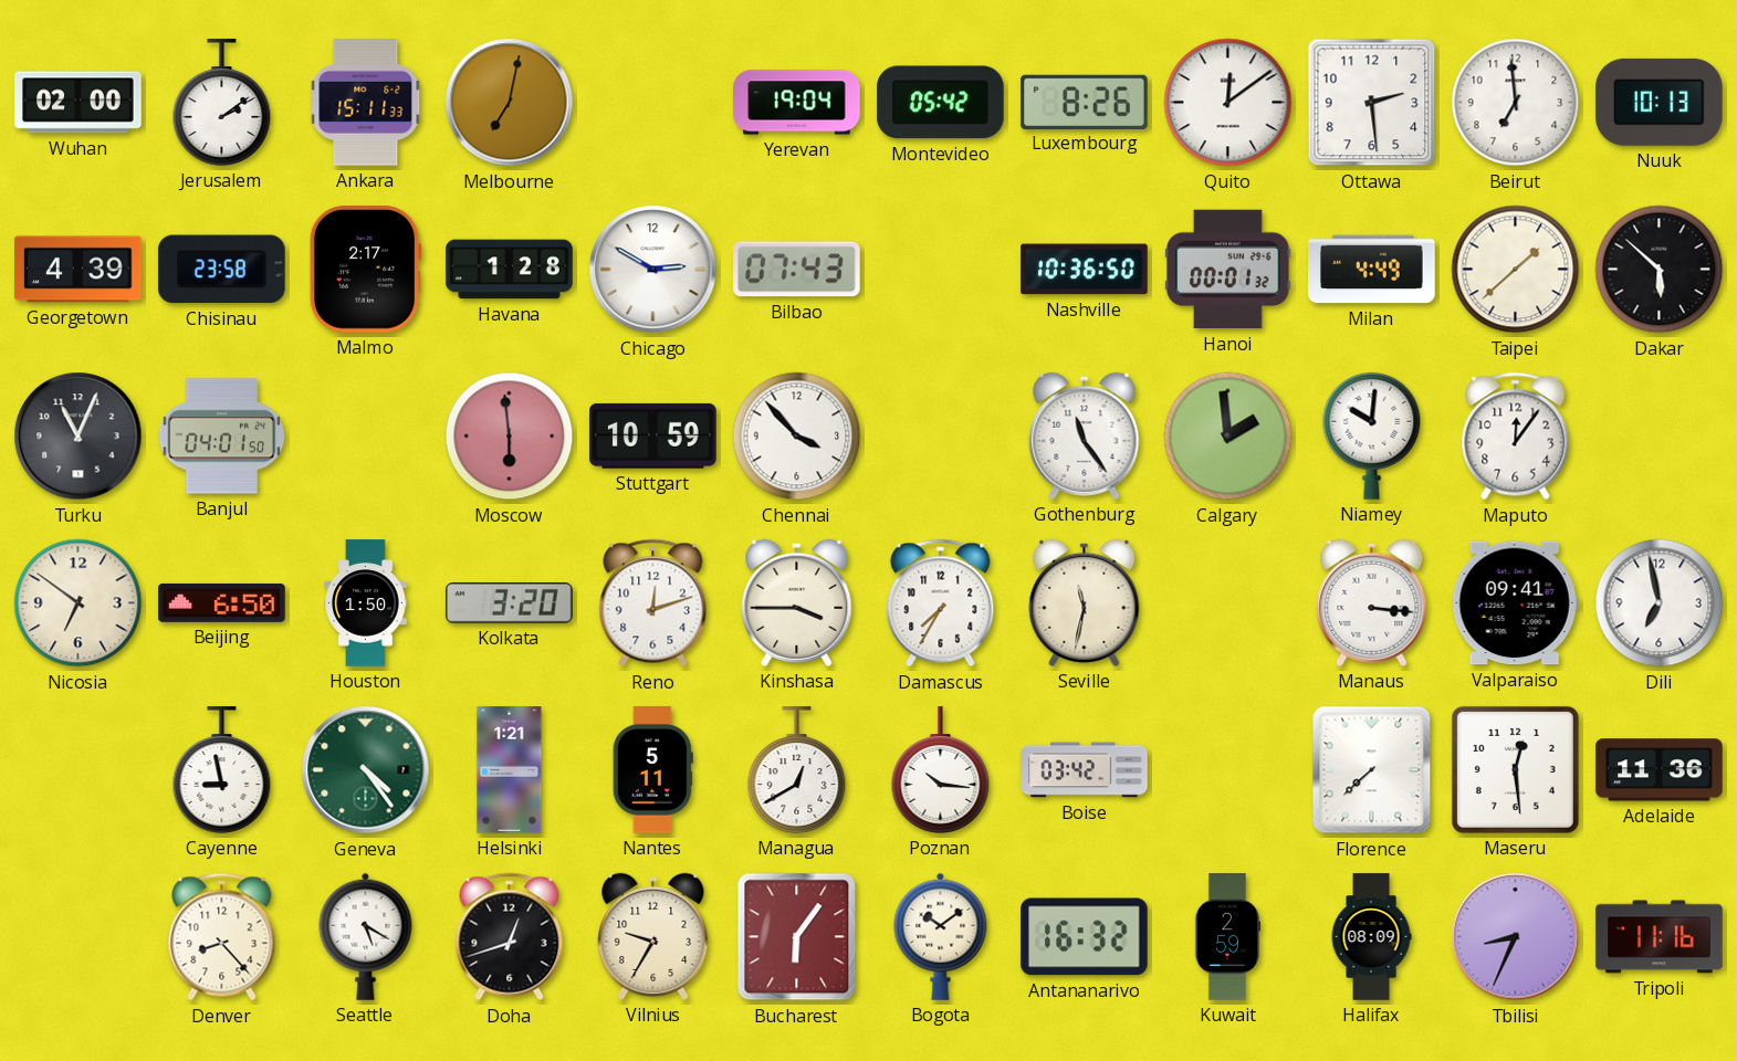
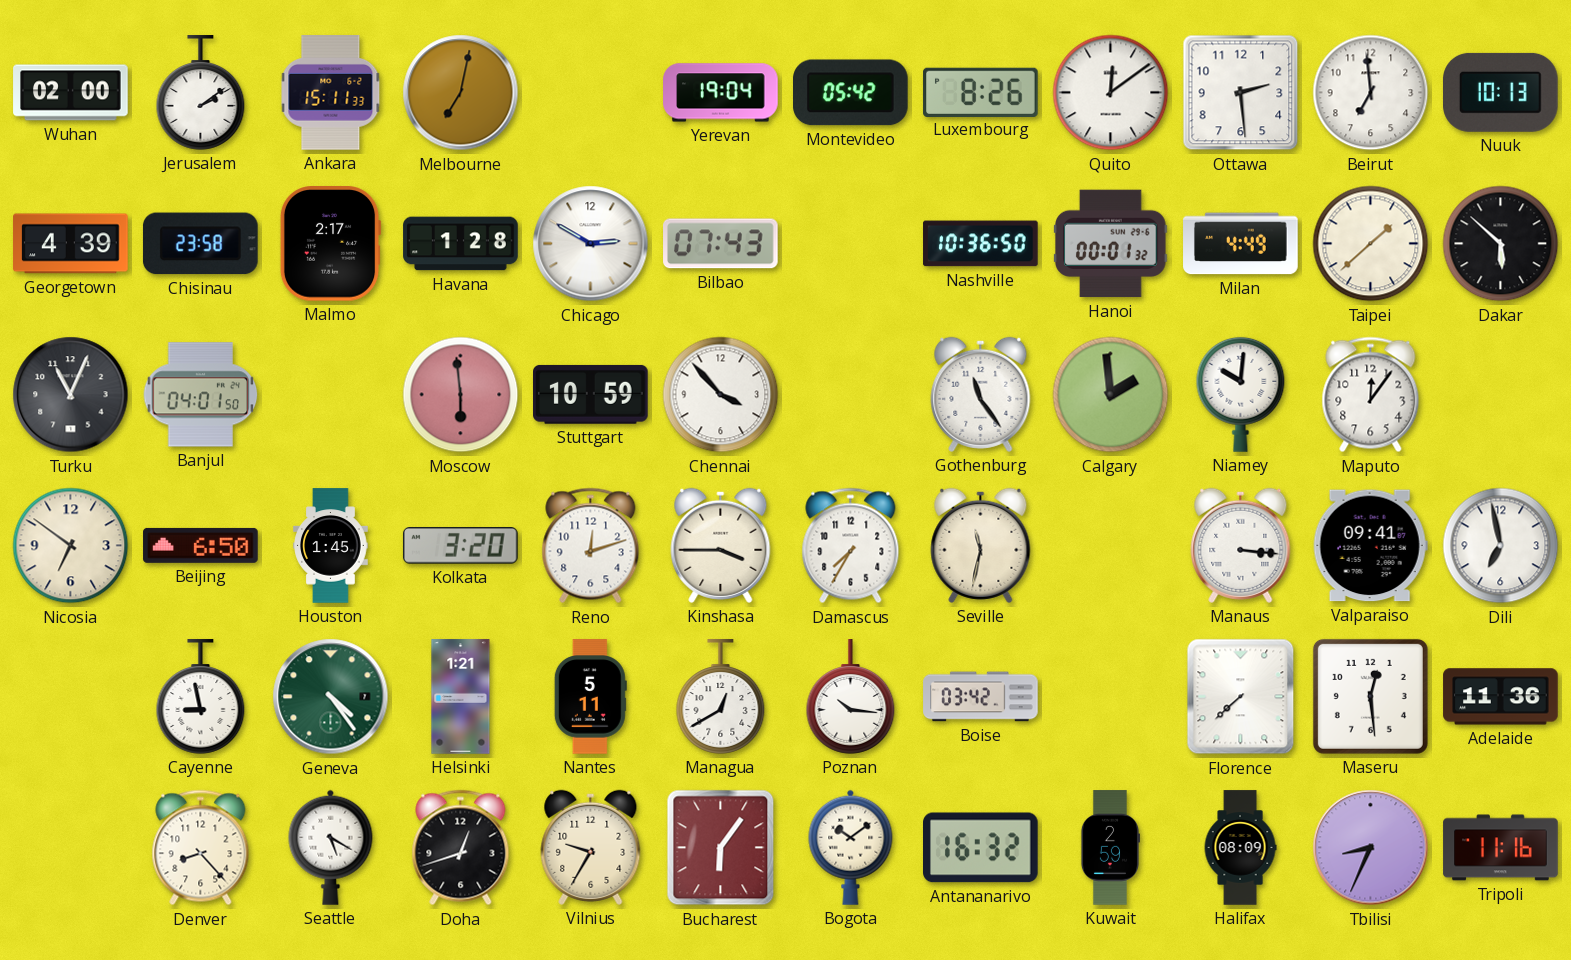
Houston: 1:50 -> 1:45
